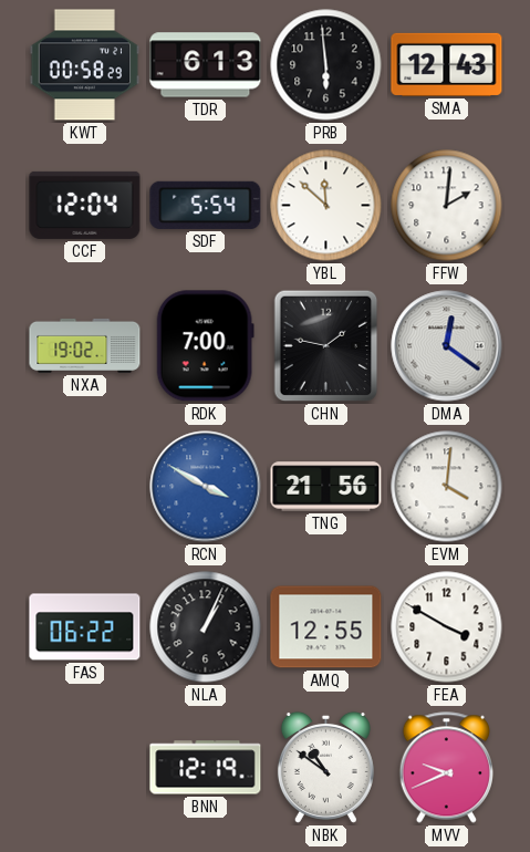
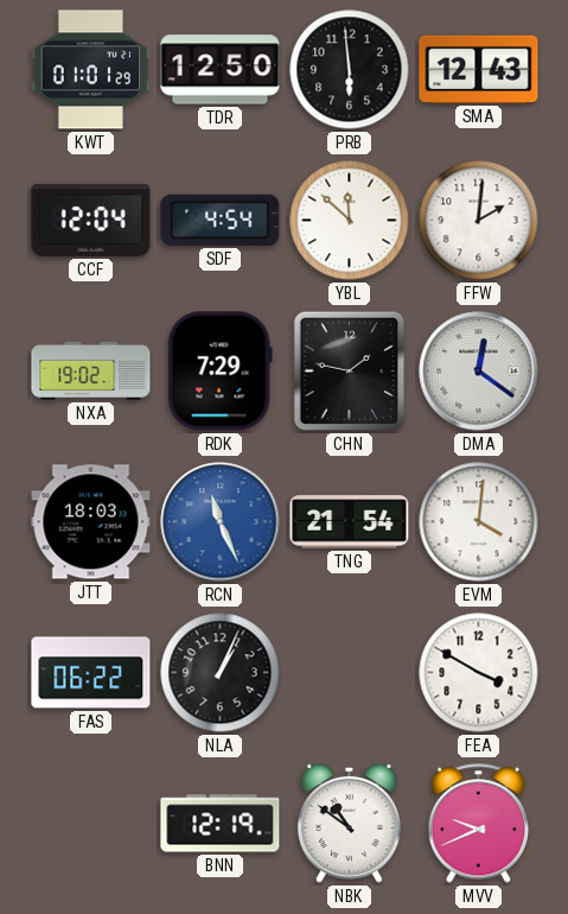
KWT: 00:58 -> 01:01
TDR: 6:13 -> 12:50
SDF: 5:54 -> 4:54
RDK: 7:00 -> 7:29
JTT: none -> 18:03
RCN: 3:50 -> 11:26
TNG: 21:56 -> 21:54
AMQ: 12:55 -> none
